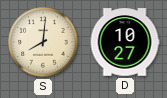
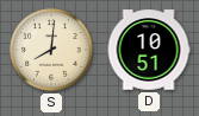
D: 10:27 -> 10:51
